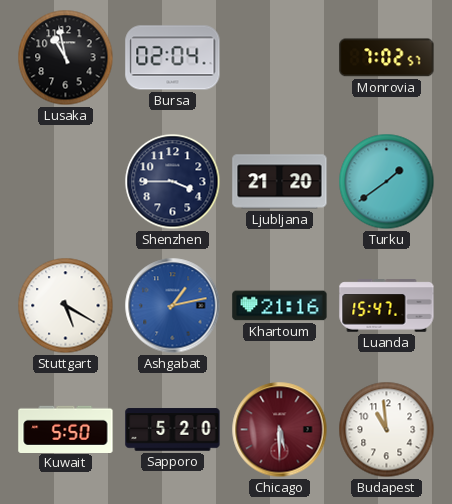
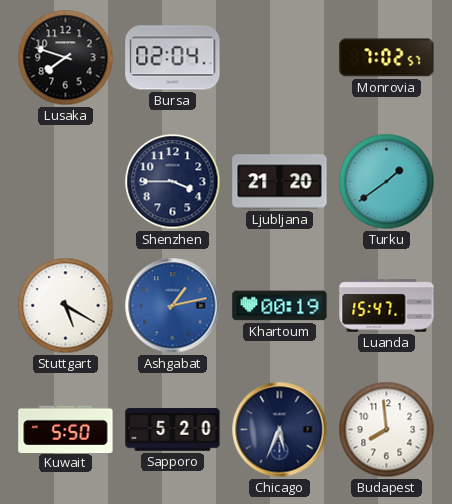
Lusaka: 10:58 -> 7:48
Khartoum: 21:16 -> 00:19
Chicago: 5:30 -> 5:34
Chicago dial: burgundy -> navy
Budapest: 10:59 -> 7:59
